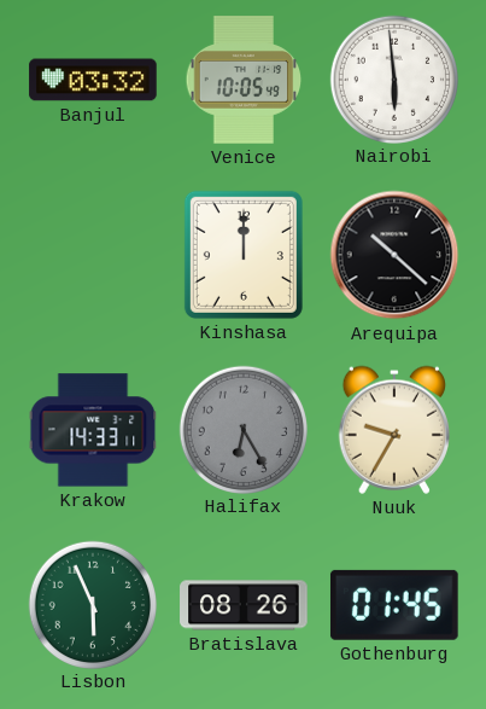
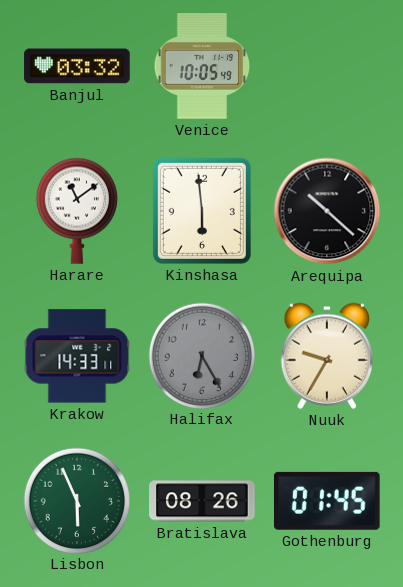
Nairobi: 5:59 -> none
Harare: none -> 11:09
Kinshasa: 12:00 -> 5:59
